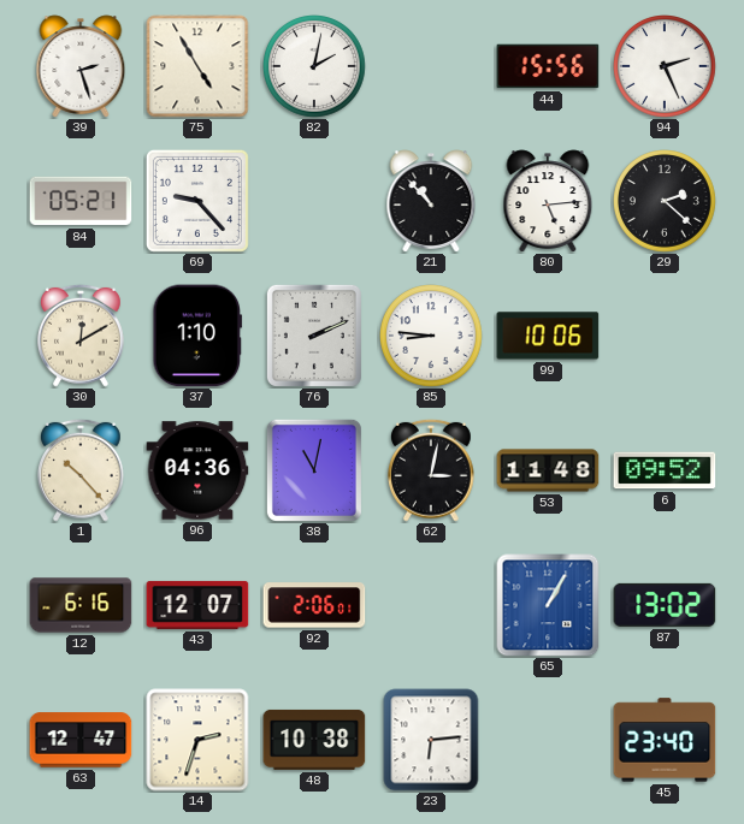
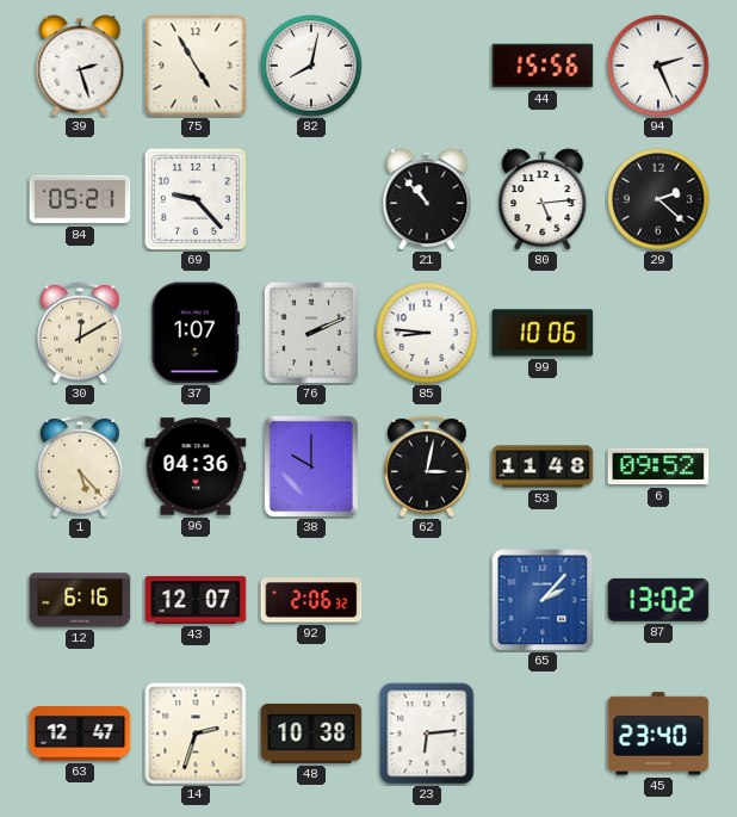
82: 2:02 -> 8:02
37: 1:10 -> 1:07
1: 10:23 -> 5:23
38: 11:02 -> 10:00
92: 2:06:01 -> 2:06:32
65: 1:05 -> 2:07
